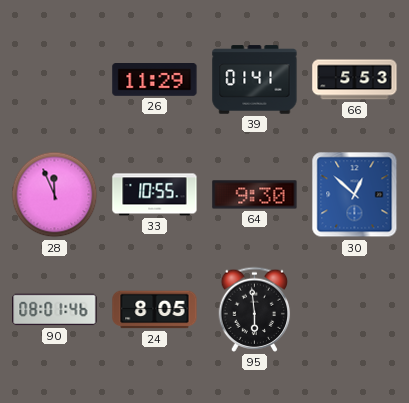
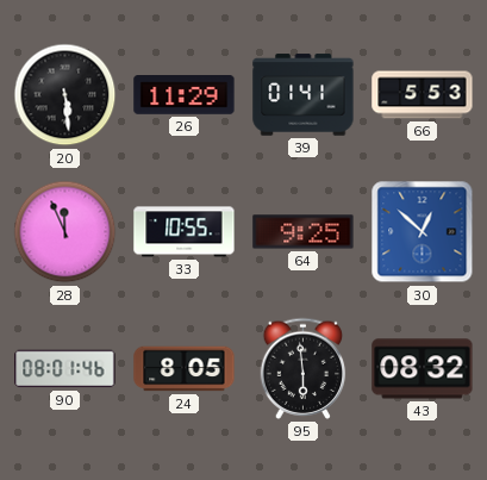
20: none -> 5:29
64: 9:30 -> 9:25
43: none -> 08:32
